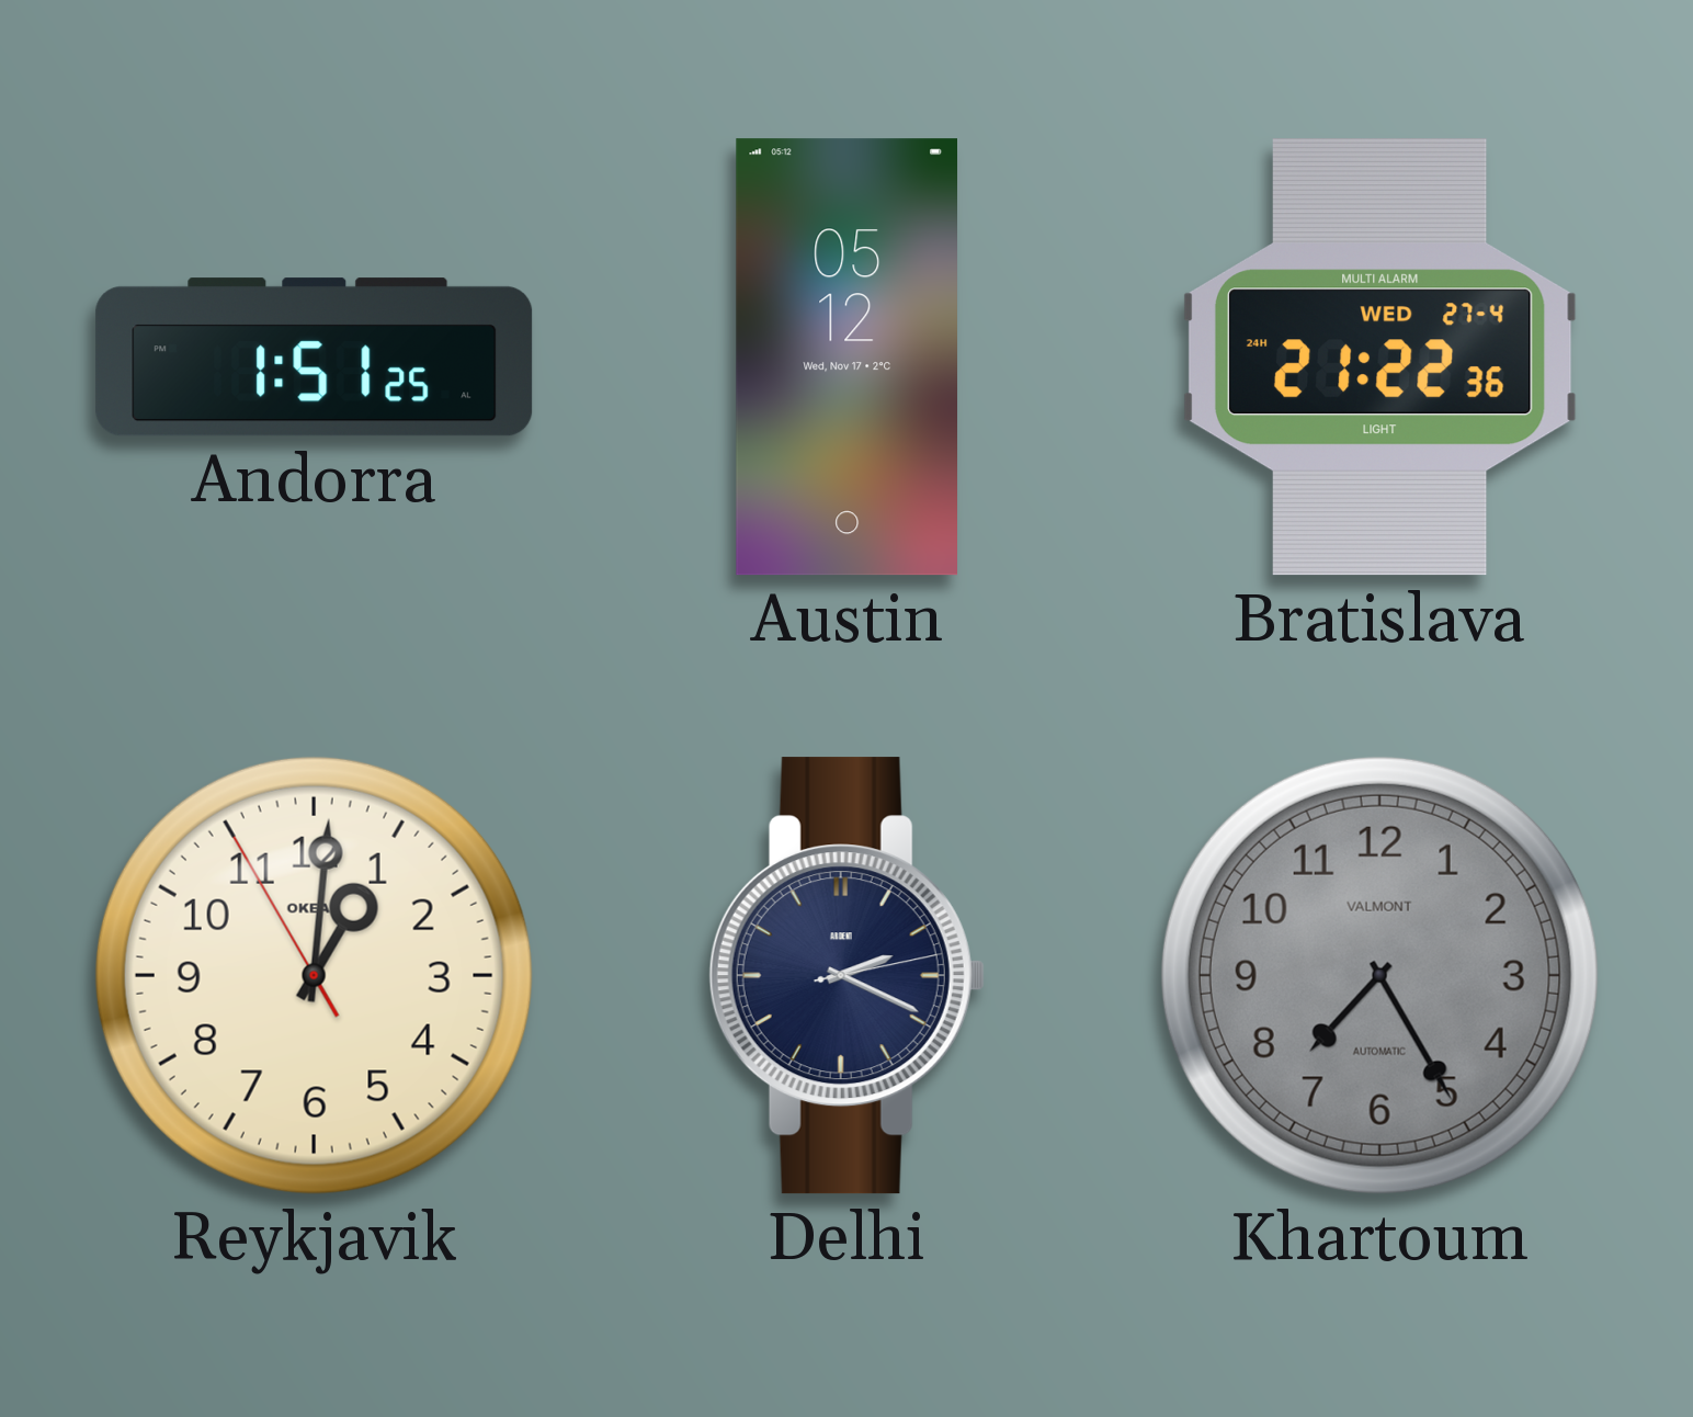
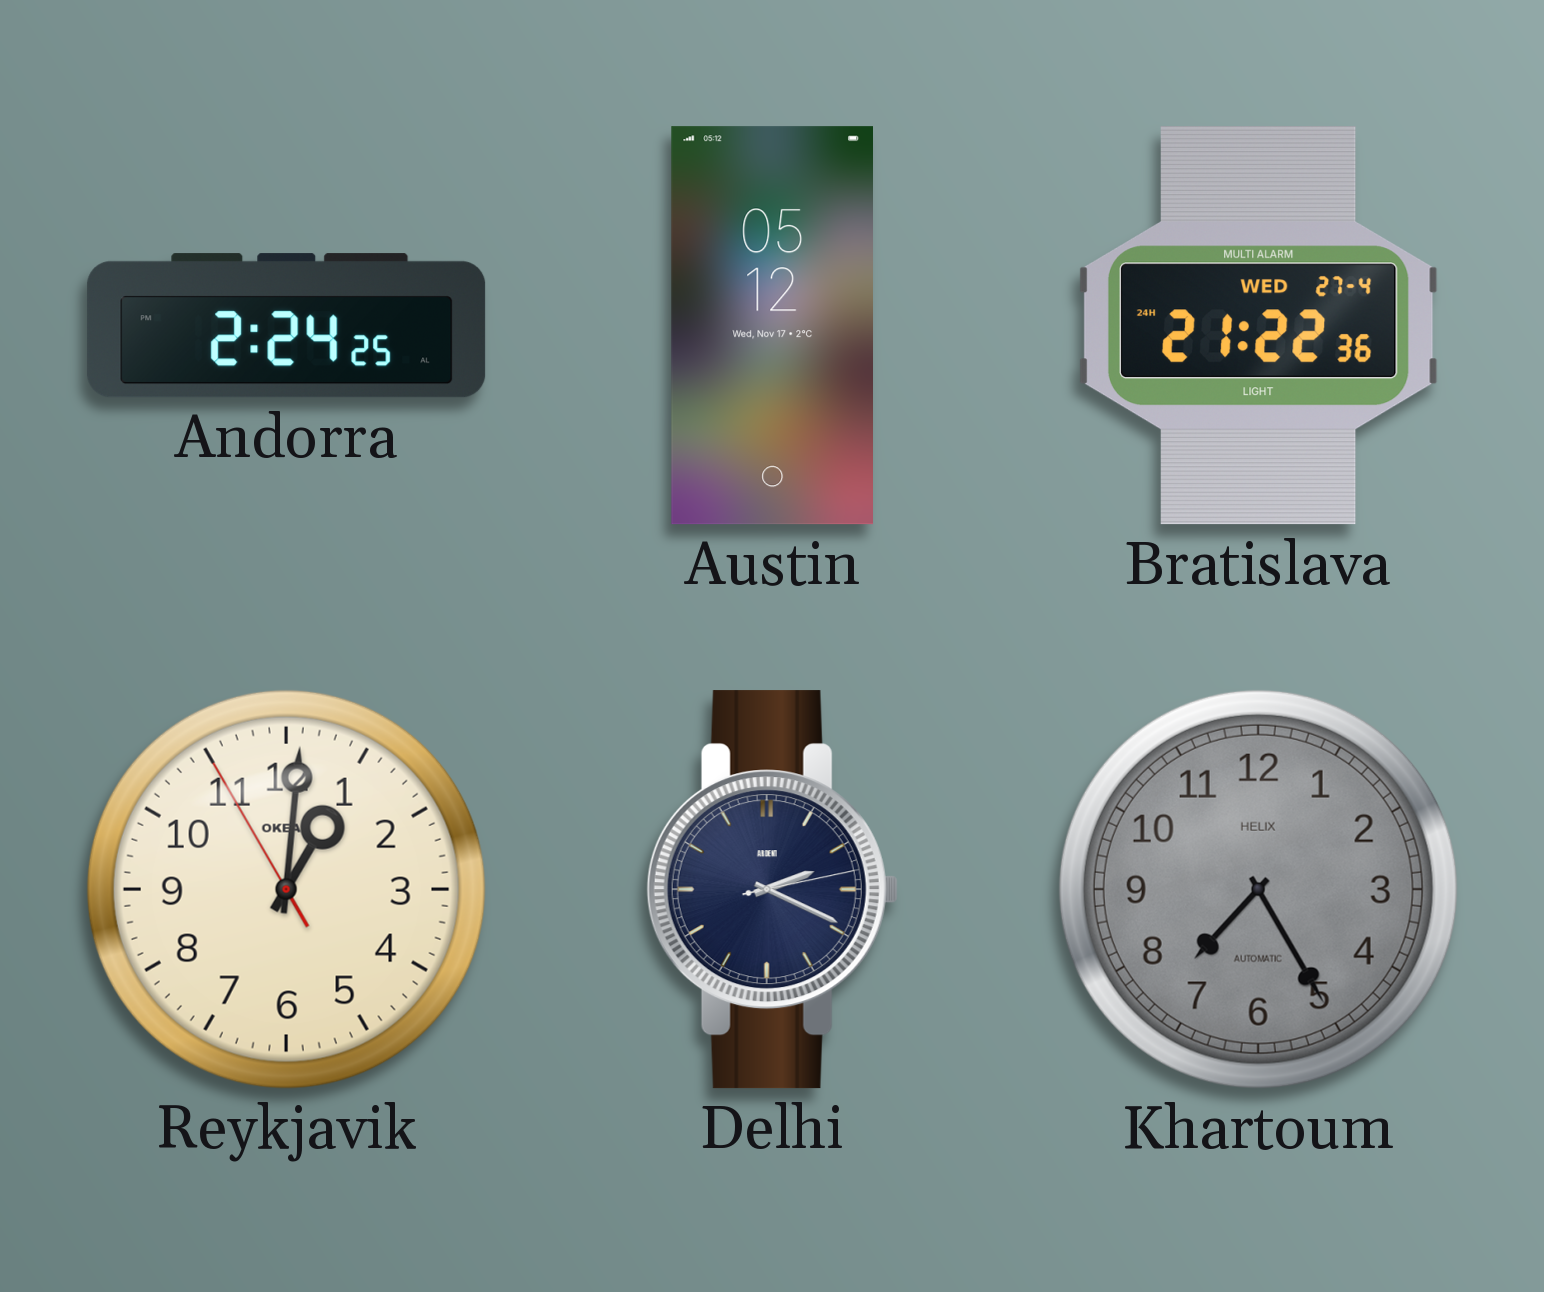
Andorra: 1:51 -> 2:24
Khartoum brand: VALMONT -> HELIX
